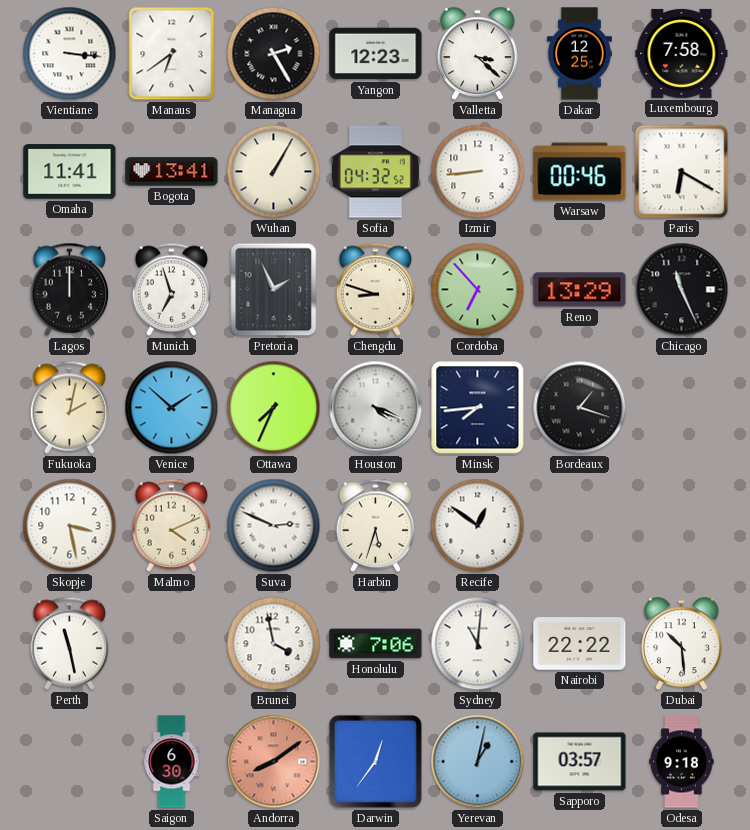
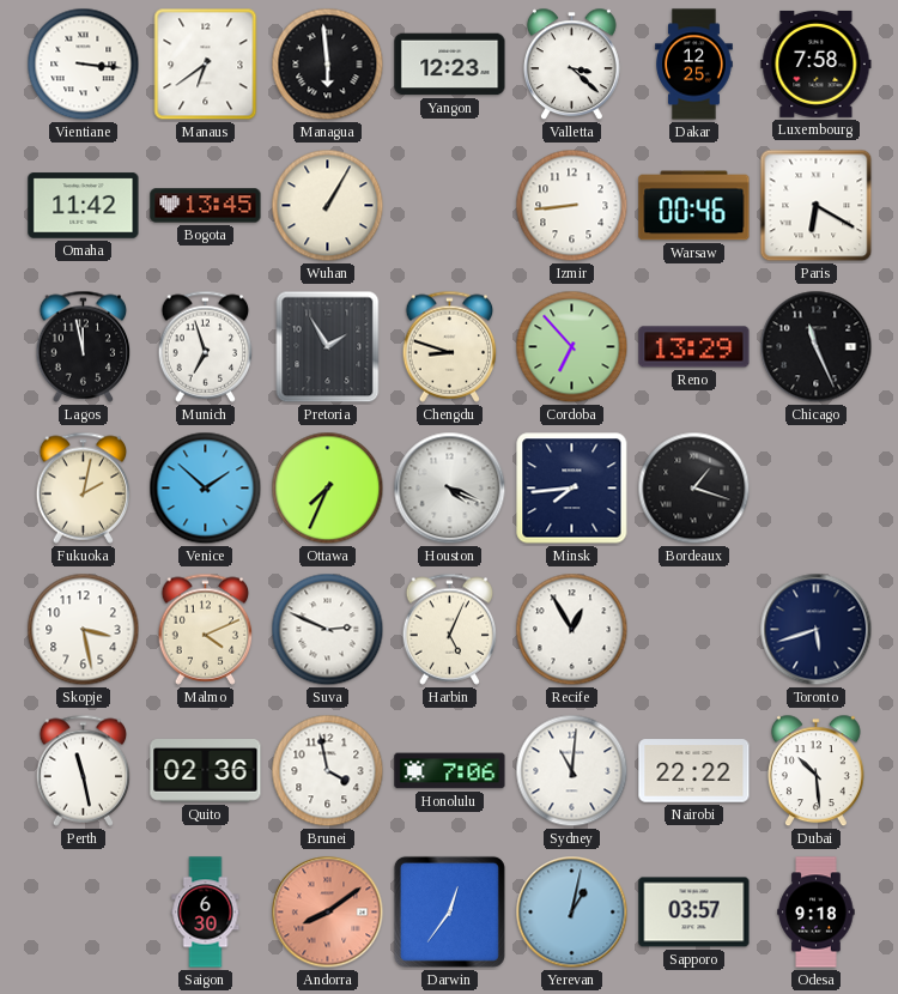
Managua: 2:25 -> 5:59
Omaha: 11:41 -> 11:42
Bogota: 13:41 -> 13:45
Sofia: 04:32 -> none
Lagos: 12:00 -> 11:58
Pretoria: 1:56 -> 1:55
Harbin: 5:33 -> 5:04
Recife: 12:51 -> 12:55
Toronto: none -> 5:42
Quito: none -> 02:36
